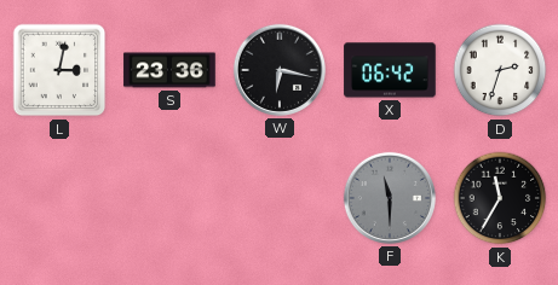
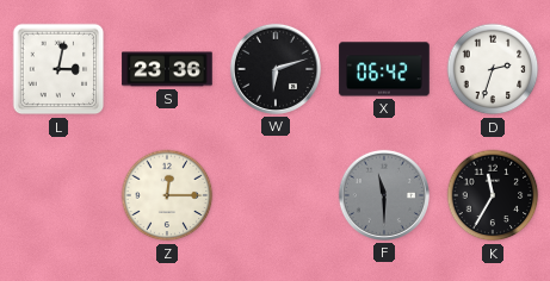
W: 6:17 -> 6:12
Z: none -> 12:15
